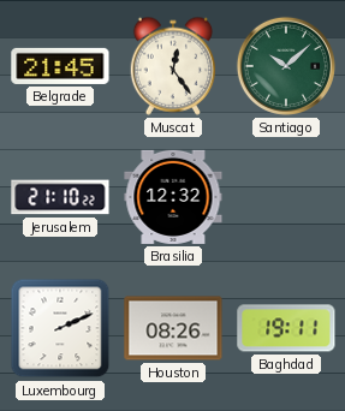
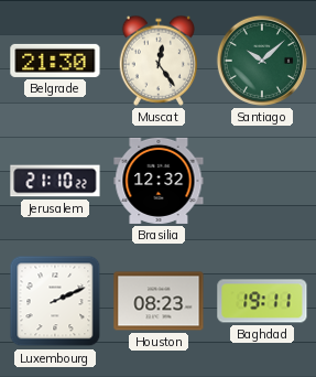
Belgrade: 21:45 -> 21:30
Houston: 08:26 -> 08:23
